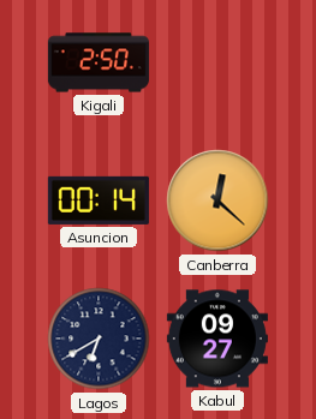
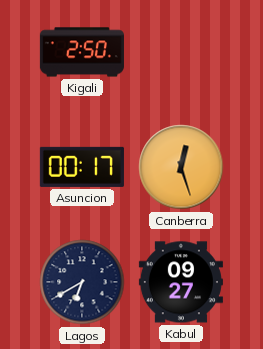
Asuncion: 00:14 -> 00:17
Canberra: 12:22 -> 12:27
